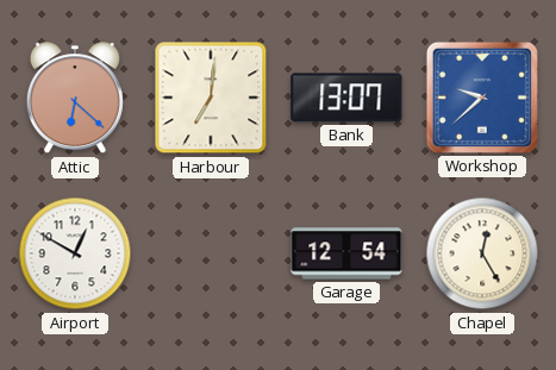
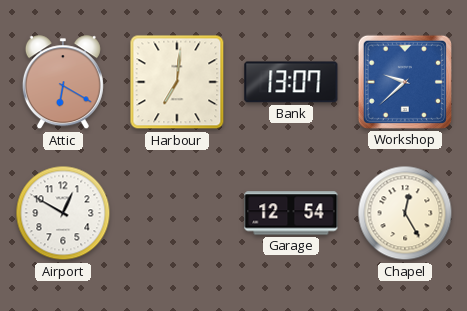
Attic: 6:22 -> 6:20
